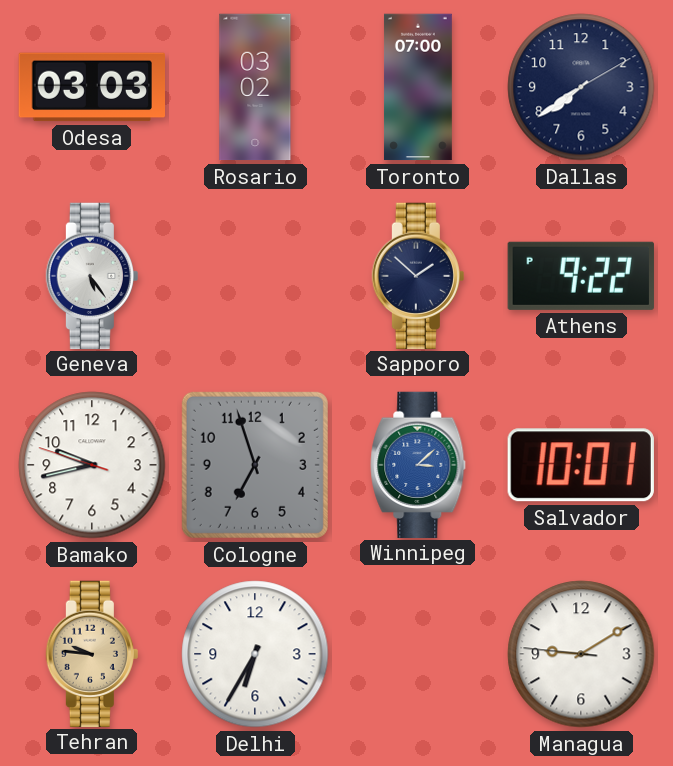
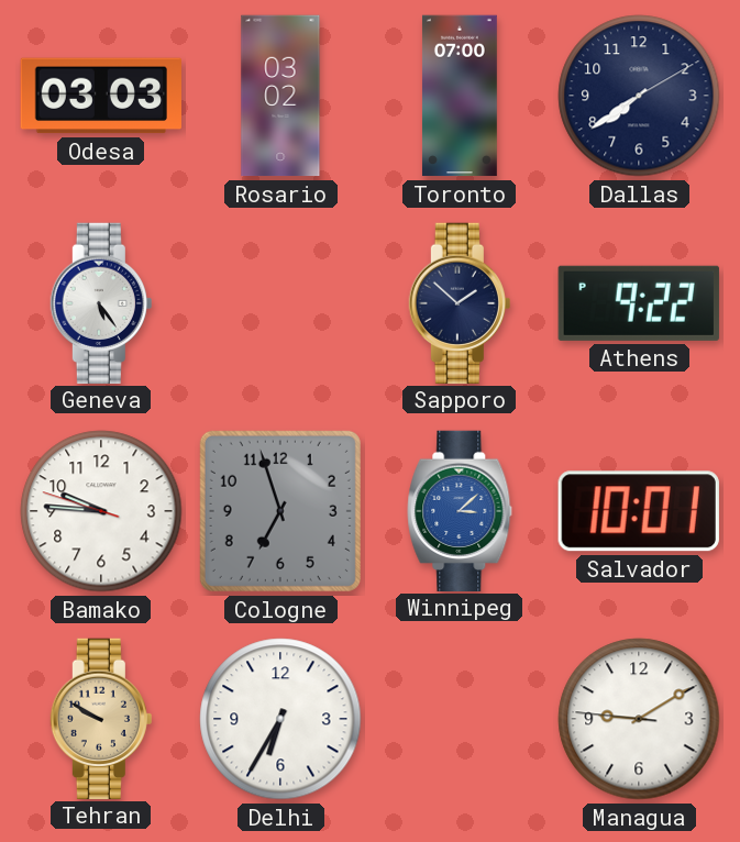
Bamako: 9:42 -> 9:45
Tehran: 9:46 -> 9:50
